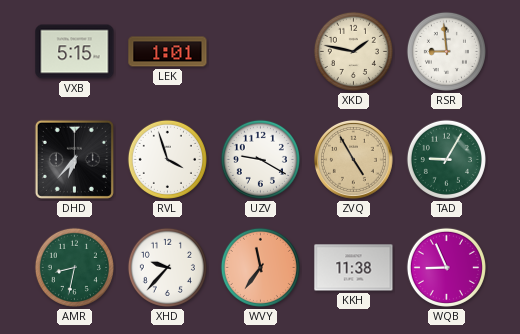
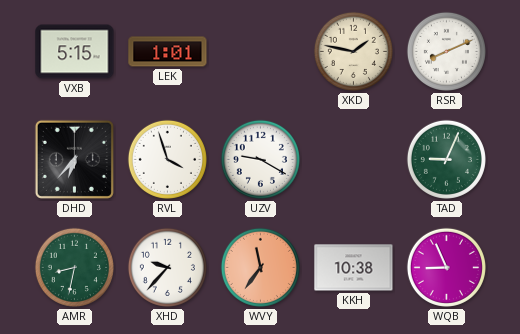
RSR: 8:59 -> 8:11
ZVQ: 4:55 -> none
TAD: 9:05 -> 9:04
KKH: 11:38 -> 10:38
